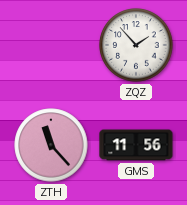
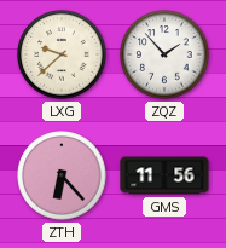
LXG: none -> 9:38
ZTH: 11:23 -> 6:23
